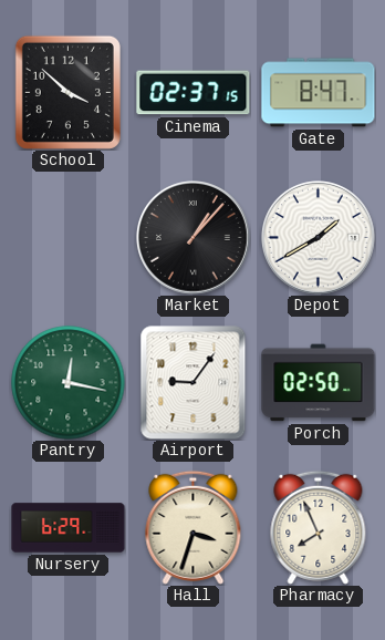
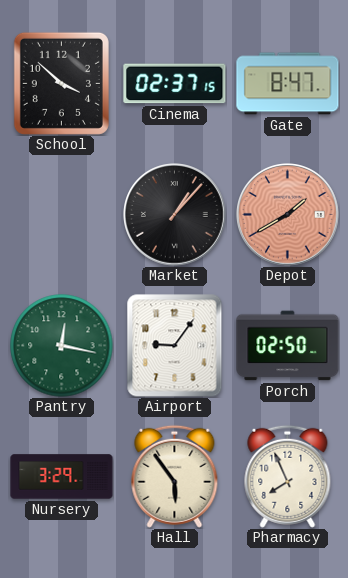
Depot dial: white -> salmon
Nursery: 6:29 -> 3:29
Hall: 3:33 -> 5:54
